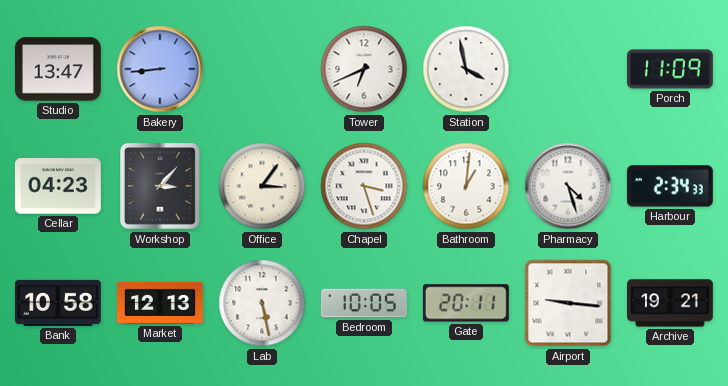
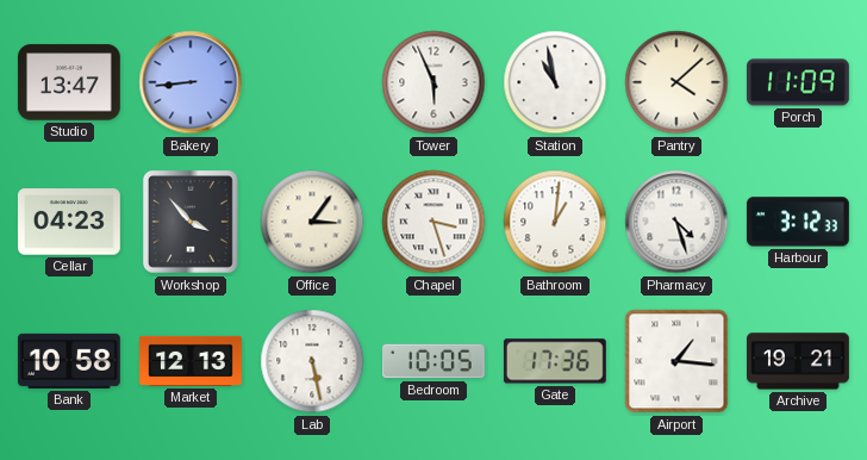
Tower: 6:41 -> 5:56
Station: 3:58 -> 10:58
Pantry: none -> 4:08
Workshop: 3:07 -> 3:53
Harbour: 2:34 -> 3:12
Gate: 20:11 -> 17:36
Airport: 9:16 -> 1:16
